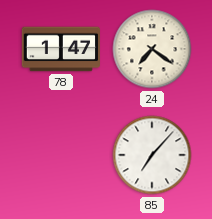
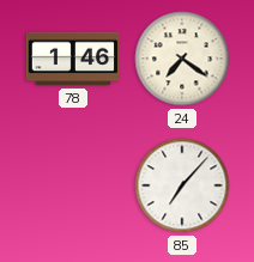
78: 1:47 -> 1:46
